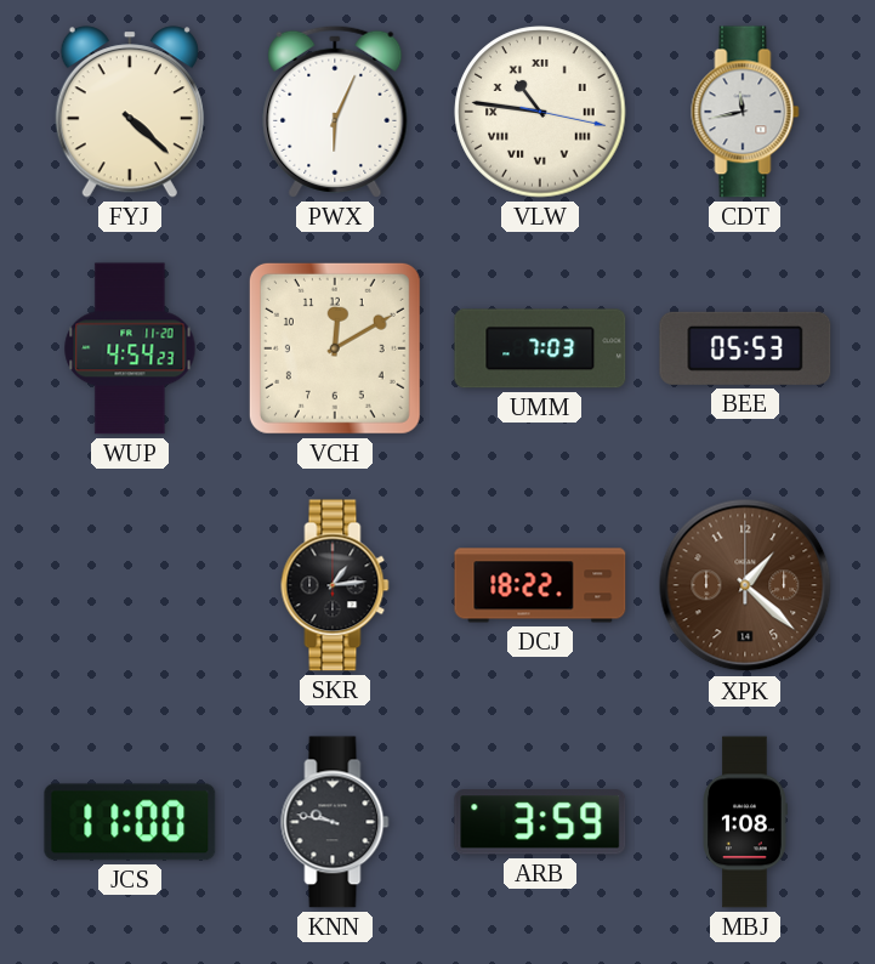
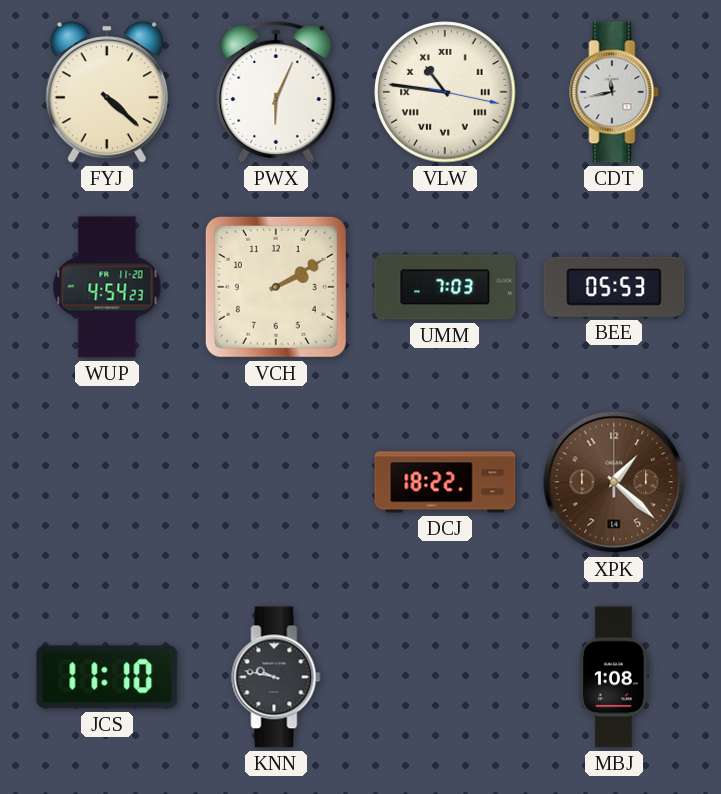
VCH: 12:10 -> 2:10
SKR: 1:14 -> none
JCS: 11:00 -> 11:10
ARB: 3:59 -> none
